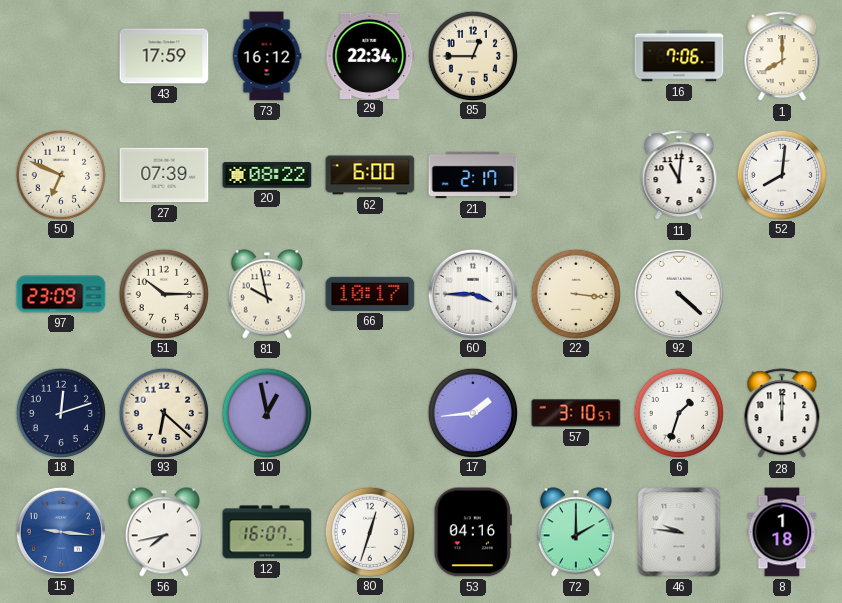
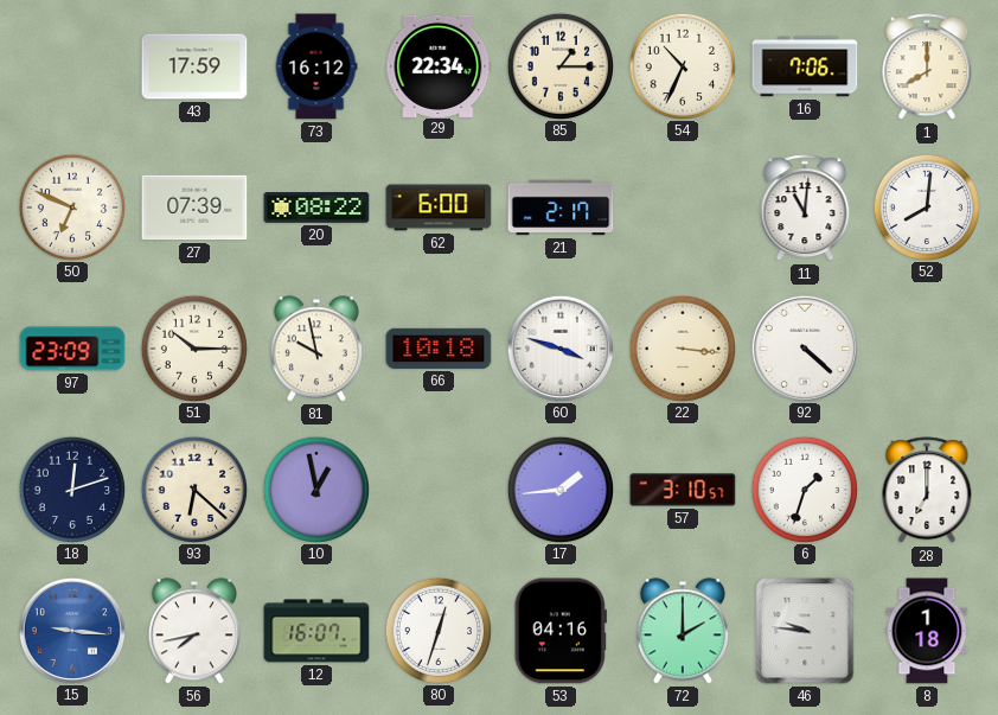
85: 12:45 -> 1:15
54: none -> 10:34
66: 10:17 -> 10:18
60: 3:45 -> 3:48
28: 12:00 -> 7:00
